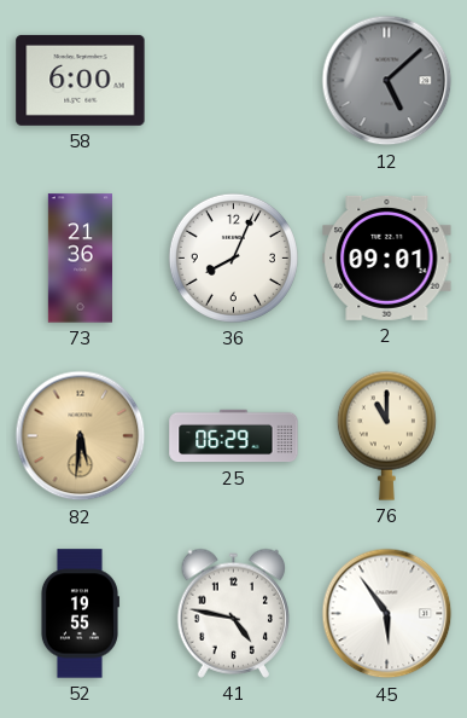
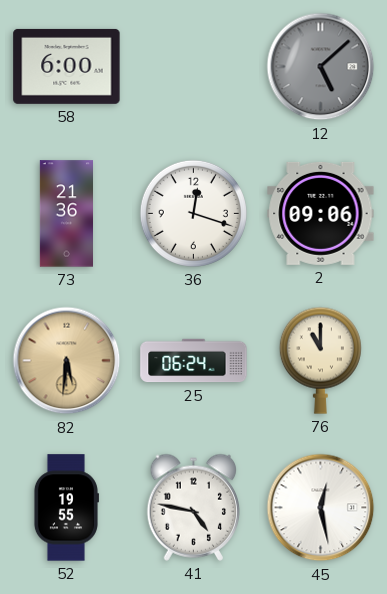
36: 8:04 -> 12:18
2: 09:01 -> 09:06
25: 06:29 -> 06:24
45: 5:54 -> 12:28
